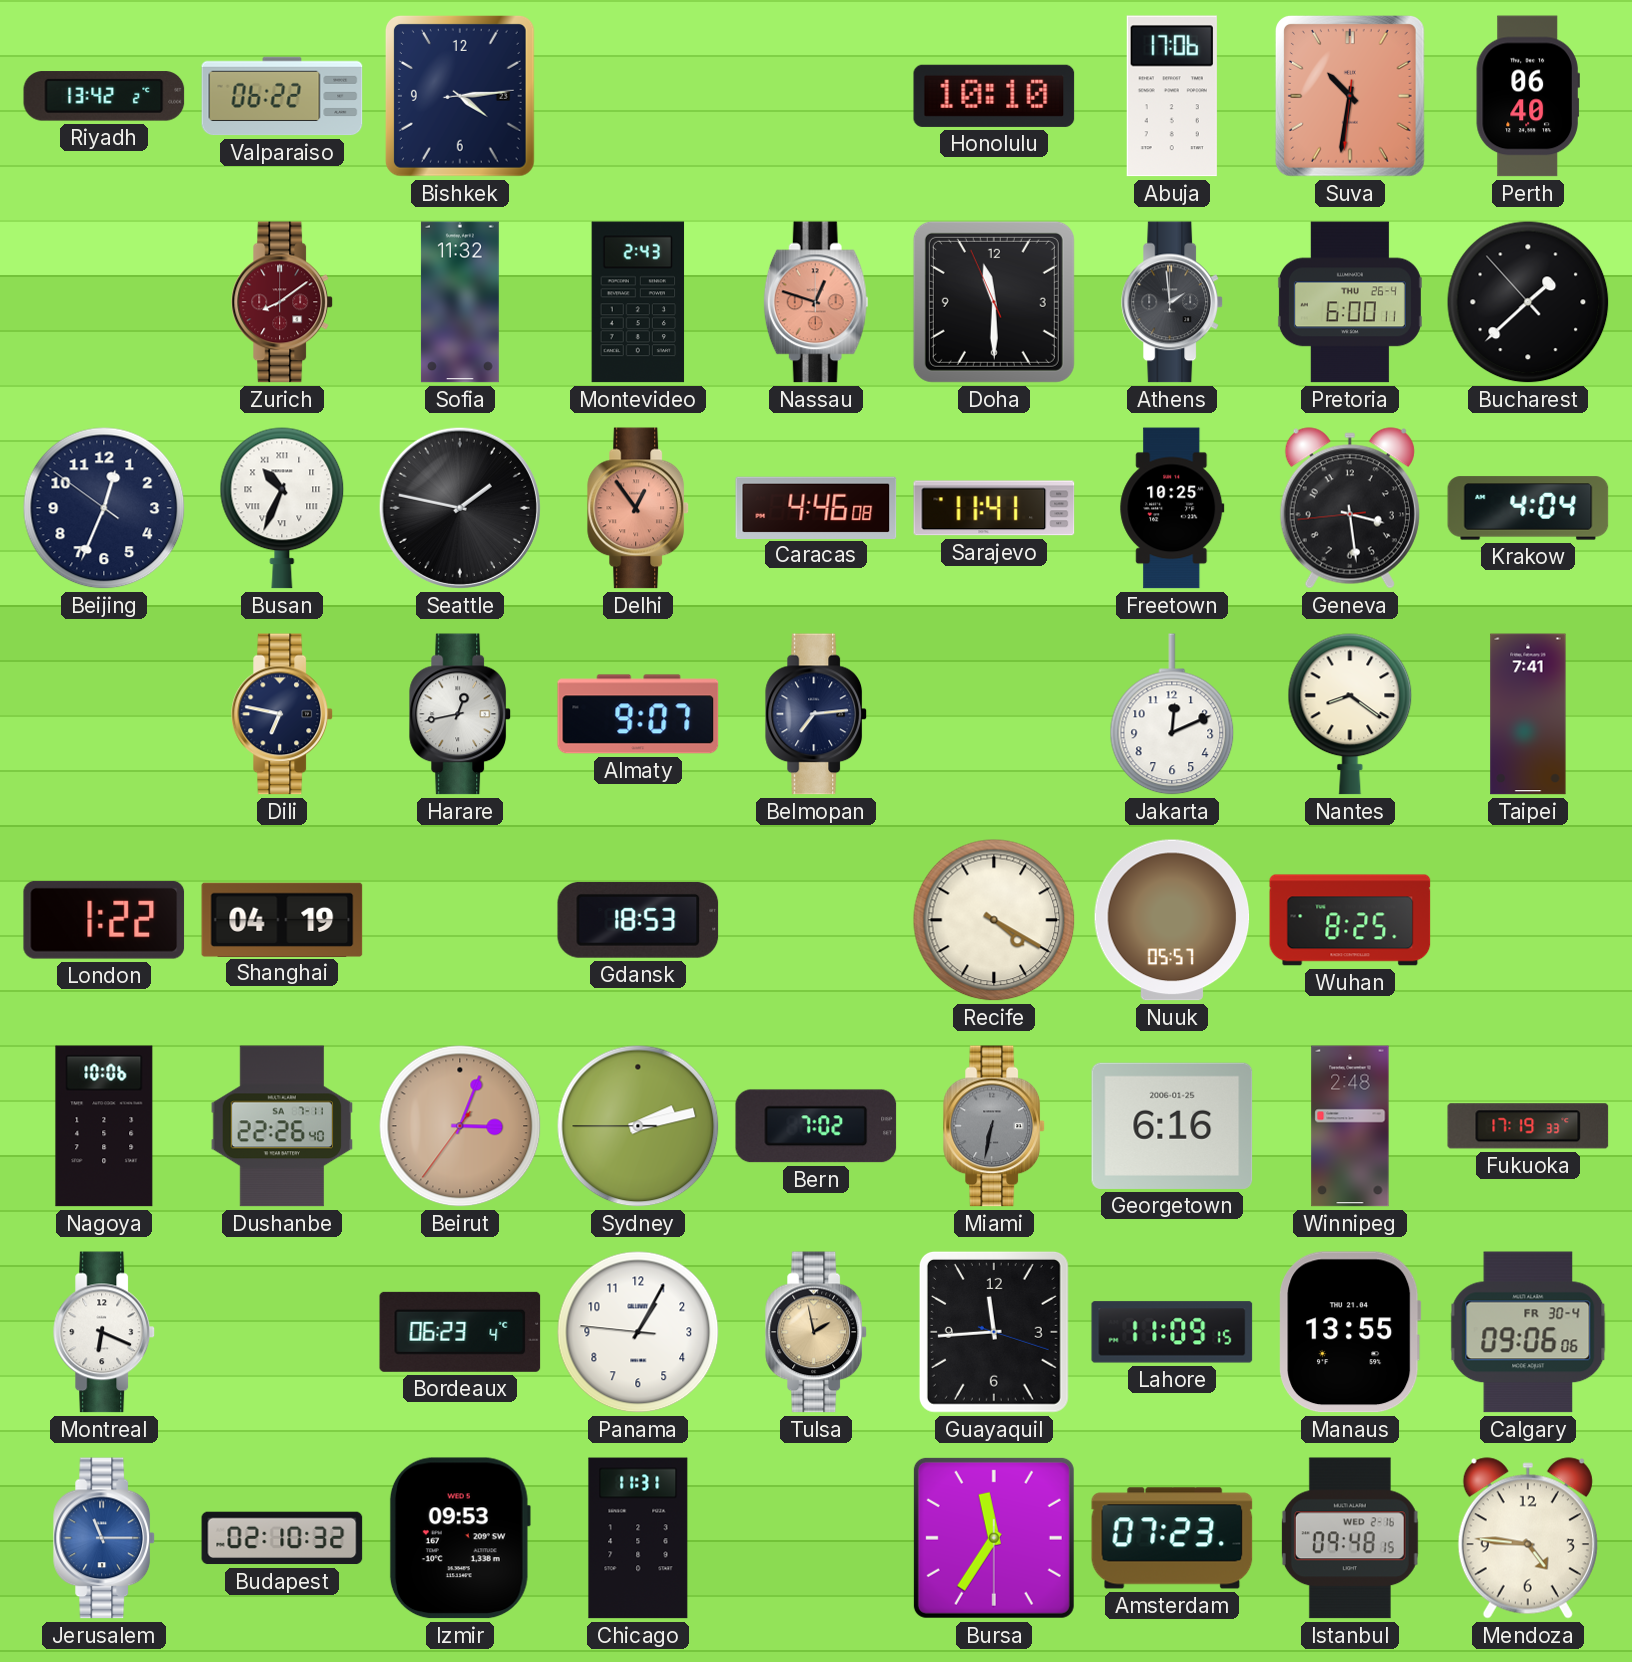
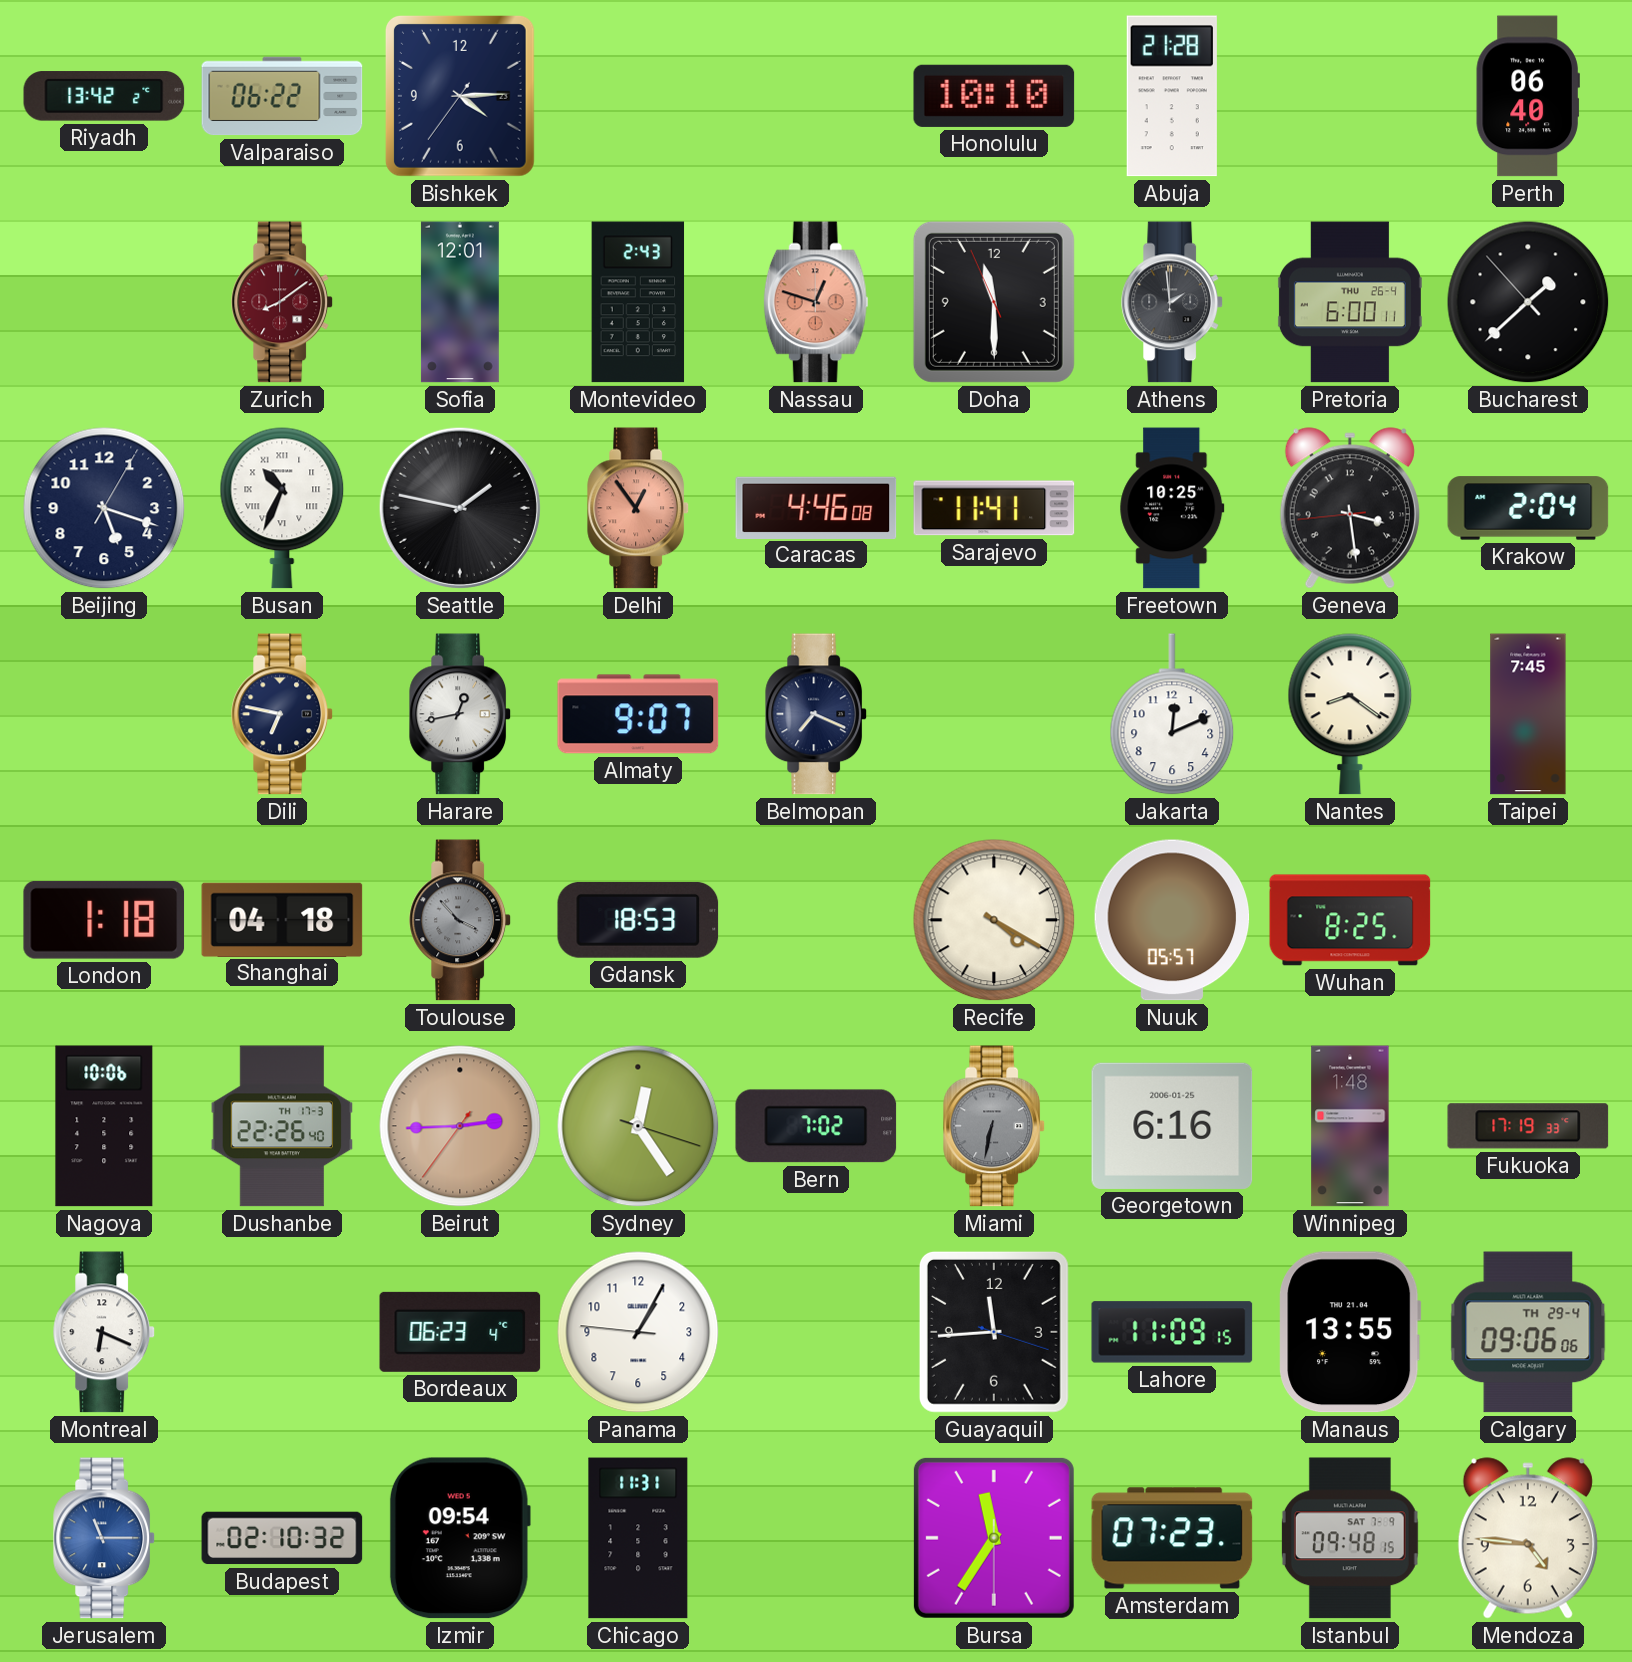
Bishkek: 4:14:14 -> 4:14:36
Abuja: 17:06 -> 21:28
Suva: 10:31 -> none
Sofia: 11:32 -> 12:01
Beijing: 12:33 -> 5:18
Krakow: 4:04 -> 2:04
Belmopan: 7:14 -> 7:19
Taipei: 7:41 -> 7:45
London: 1:22 -> 1:18
Shanghai: 04:19 -> 04:18
Toulouse: none -> 3:53
Dushanbe date: SA 7-11 -> TH 17-3
Beirut: 3:03 -> 2:44
Sydney: 2:12 -> 12:24
Winnipeg: 2:48 -> 1:48
Tulsa: 1:58 -> none
Calgary date: FR 30-4 -> TH 29-4
Izmir: 09:53 -> 09:54
Istanbul date: WED 2-16 -> SAT 7-9
